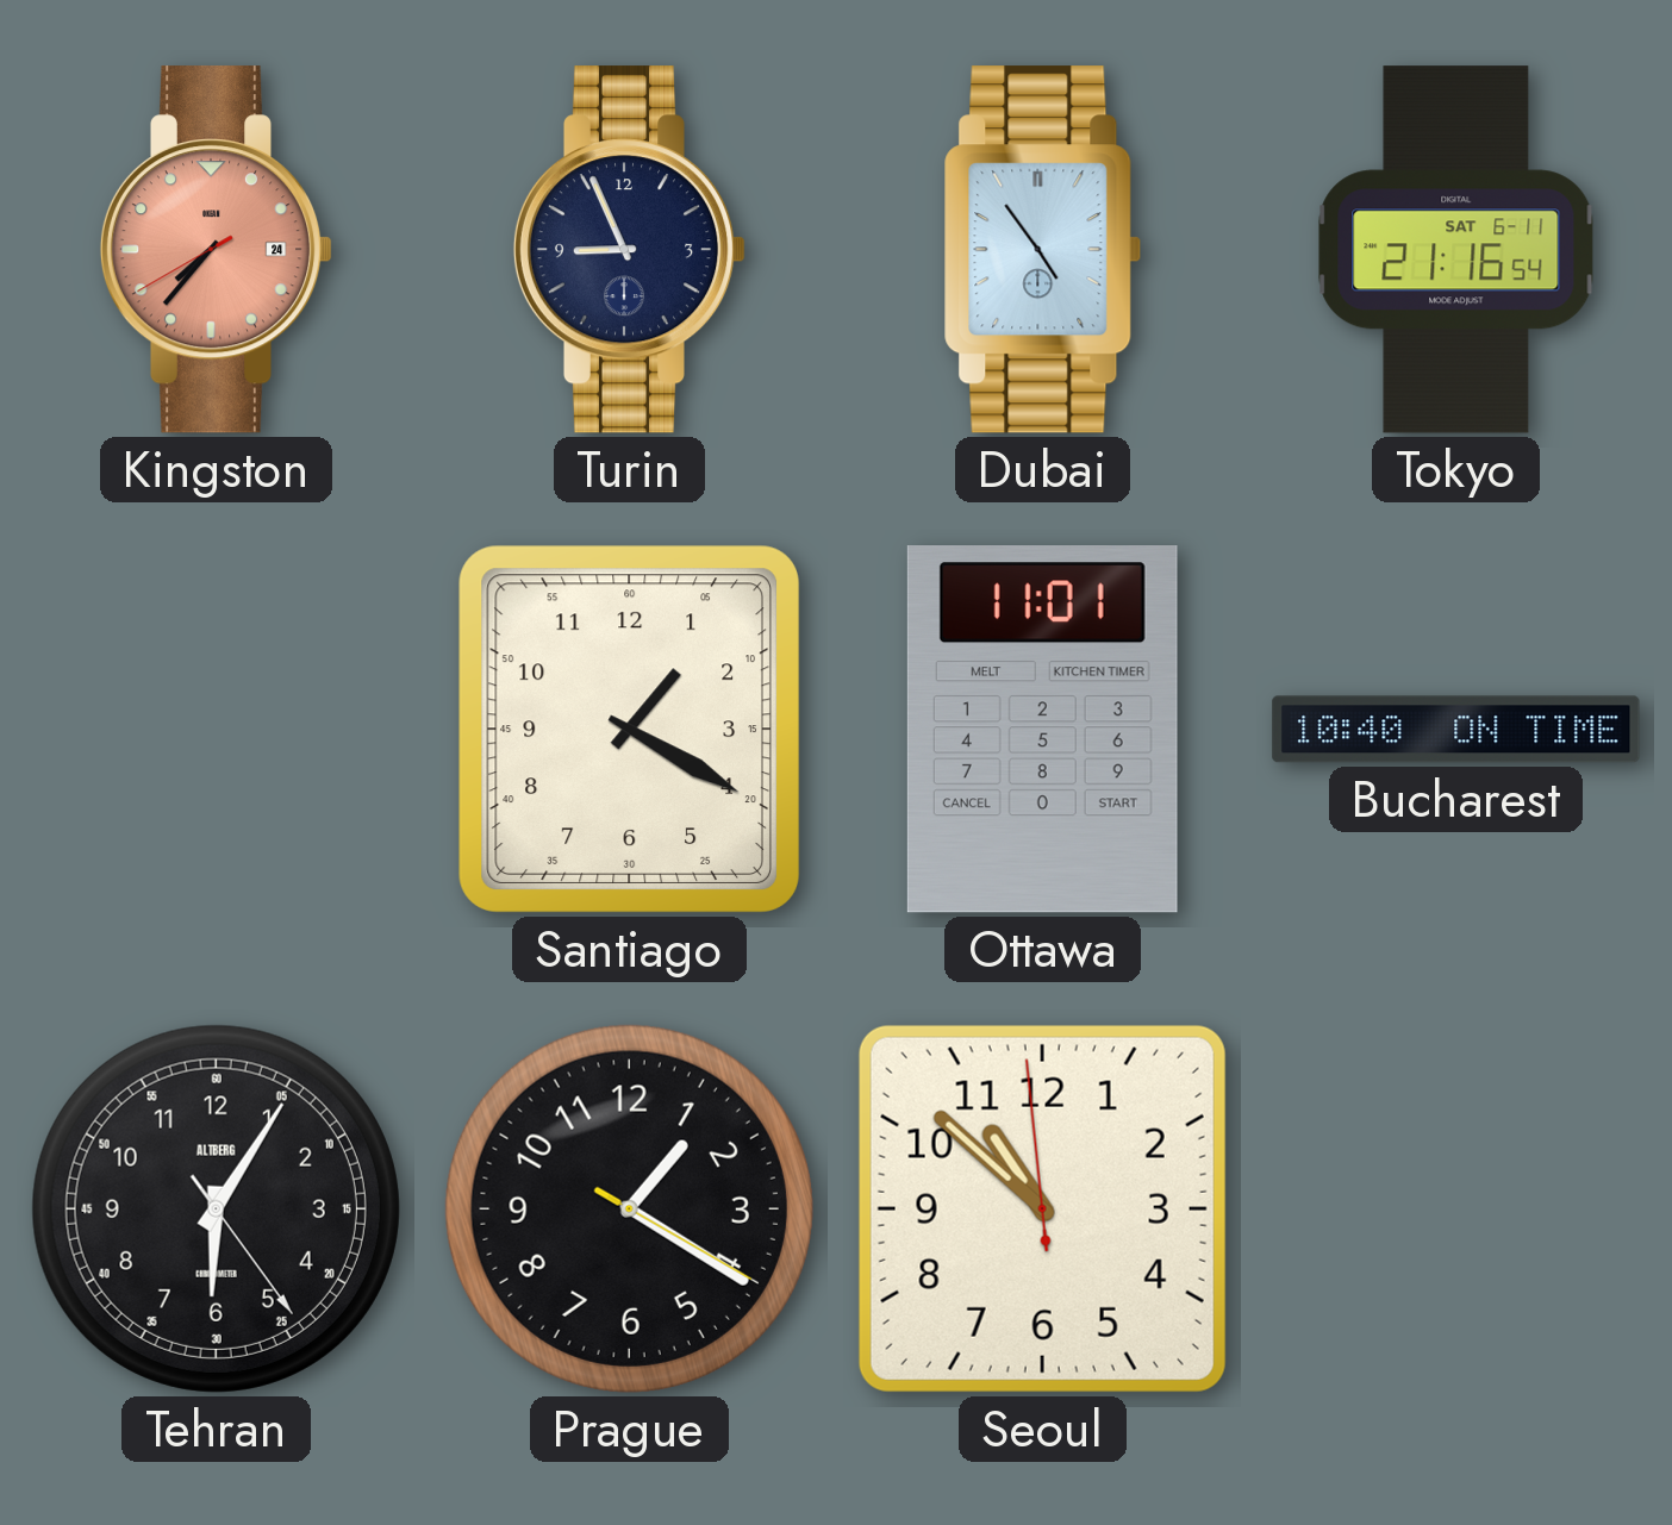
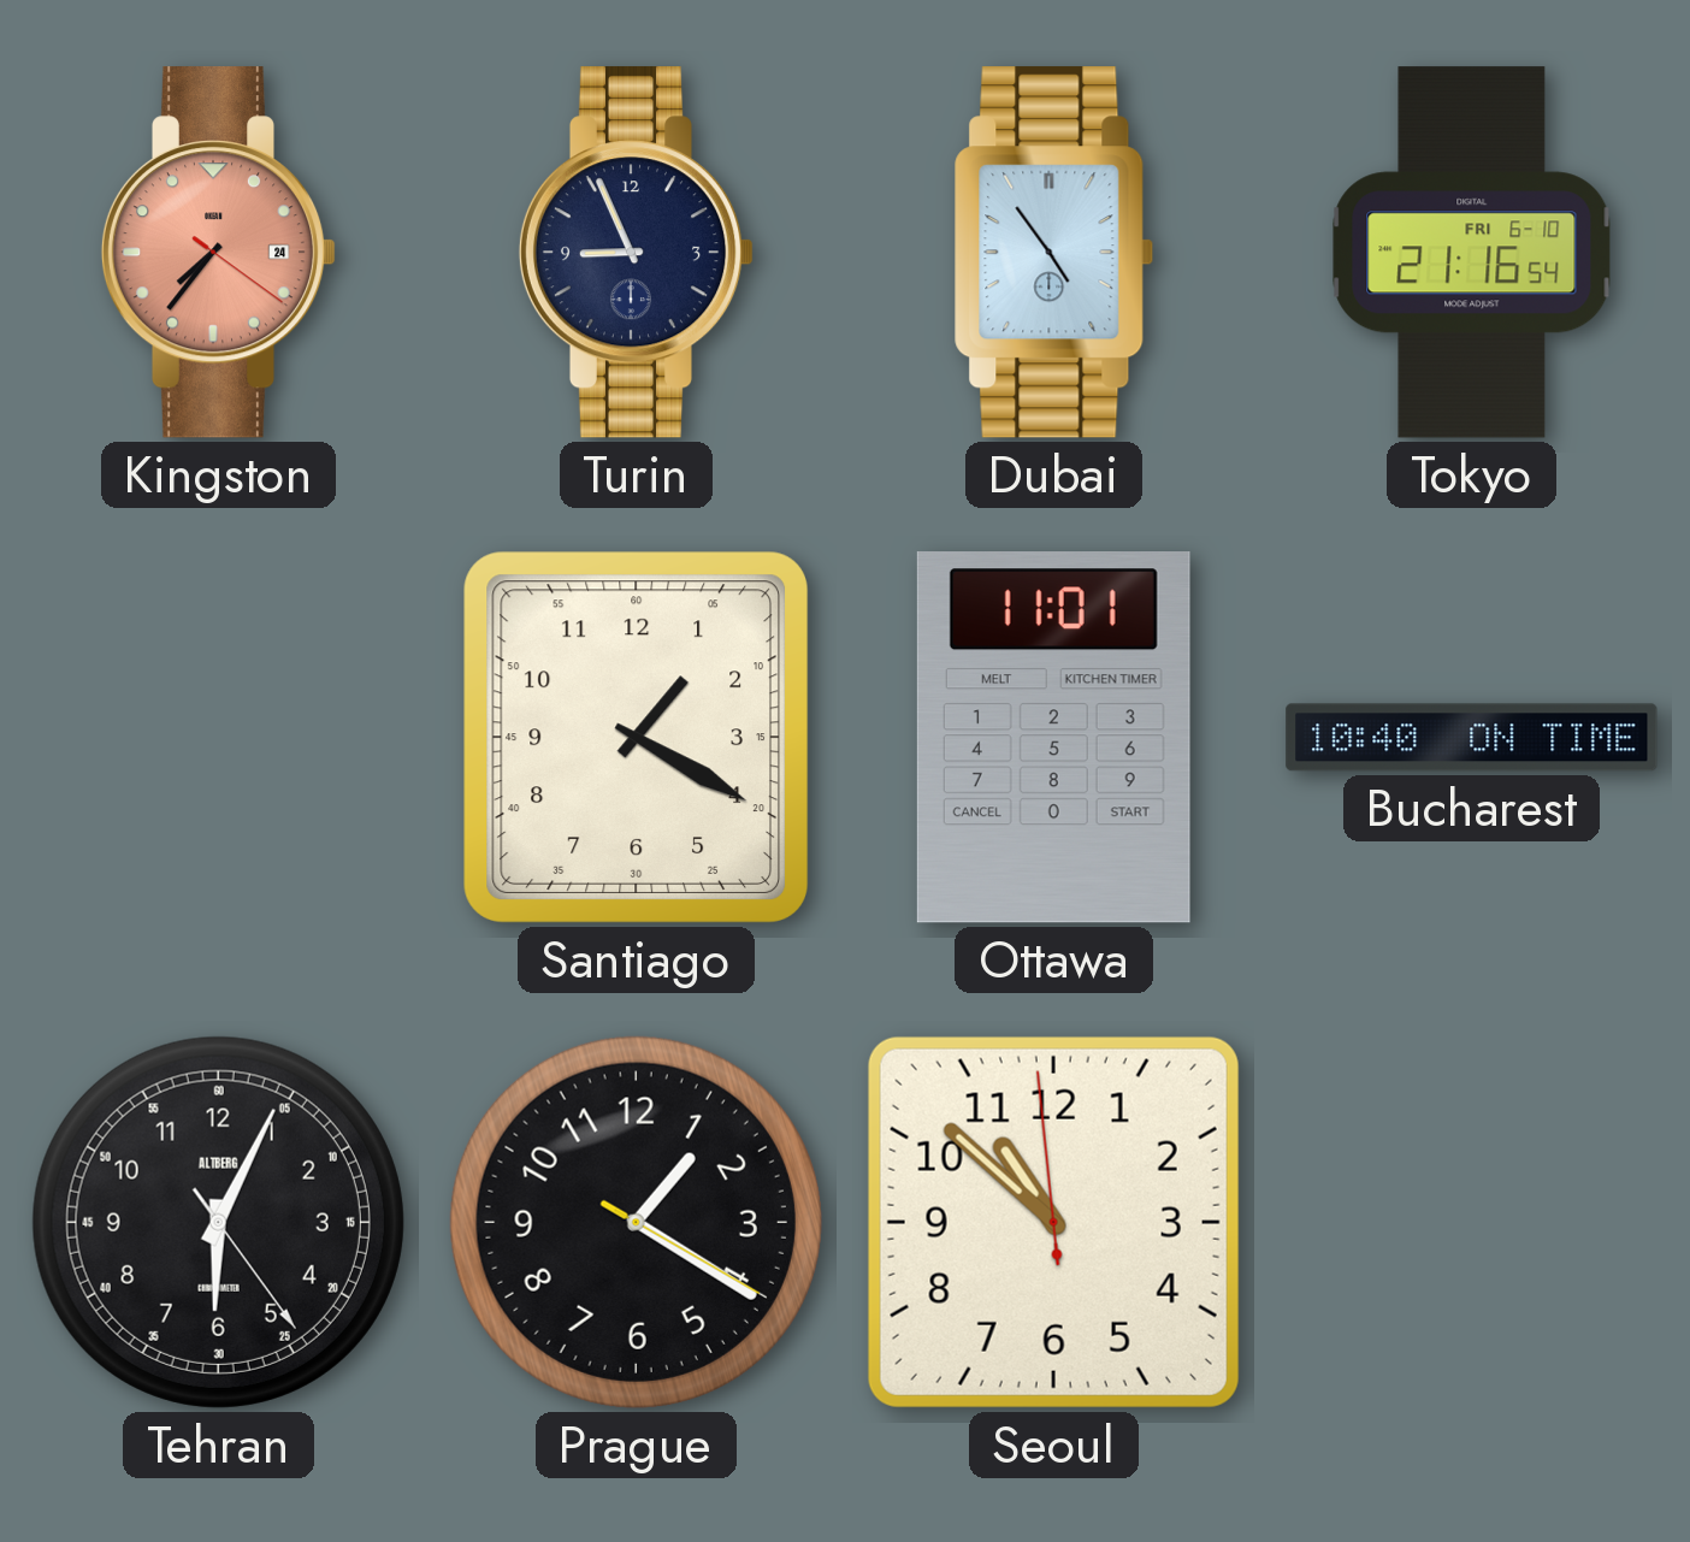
Kingston: 7:36:40 -> 7:36:21
Tokyo date: SAT 6-11 -> FRI 6-10
Tehran: 6:05 -> 6:04
